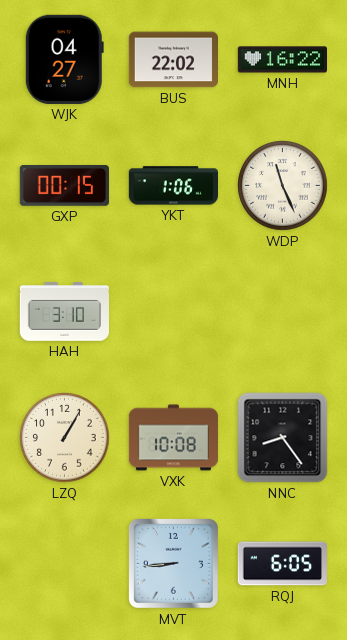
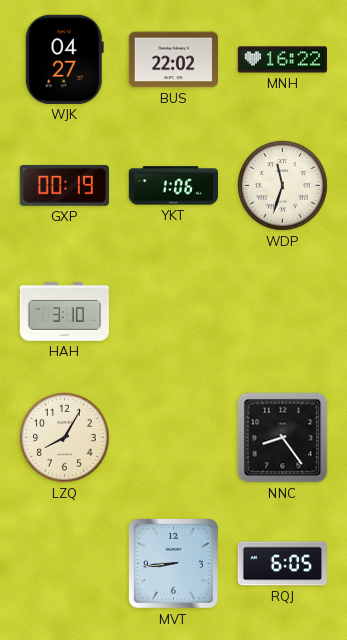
GXP: 00:15 -> 00:19
WDP: 11:26 -> 11:33
LZQ: 1:05 -> 8:05
VXK: 10:08 -> none
